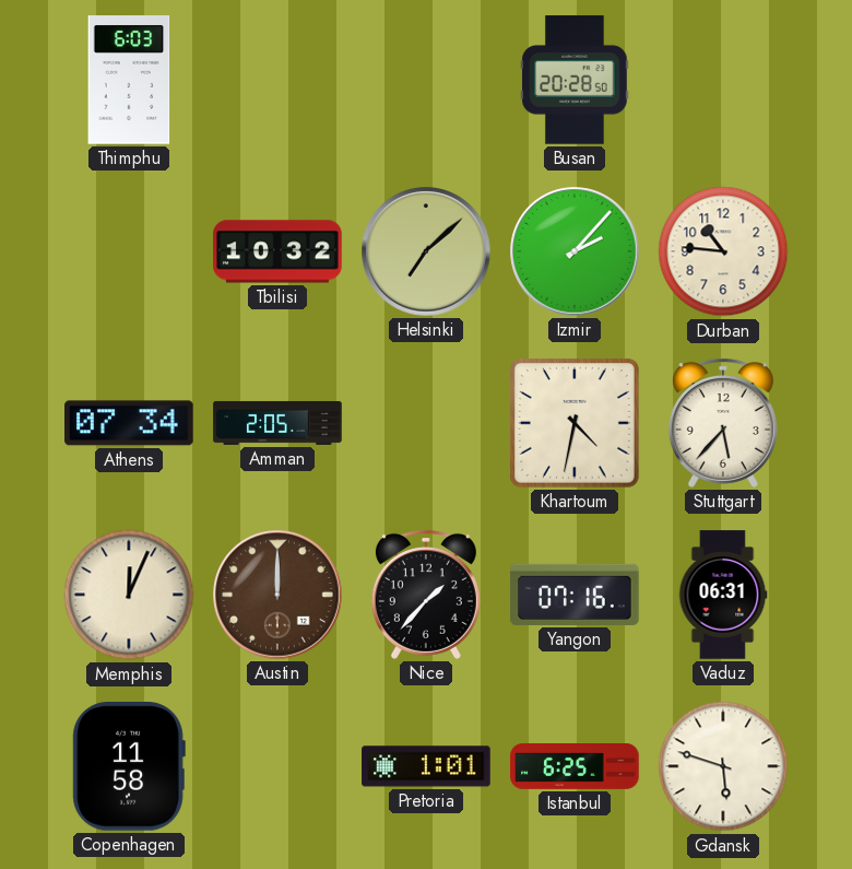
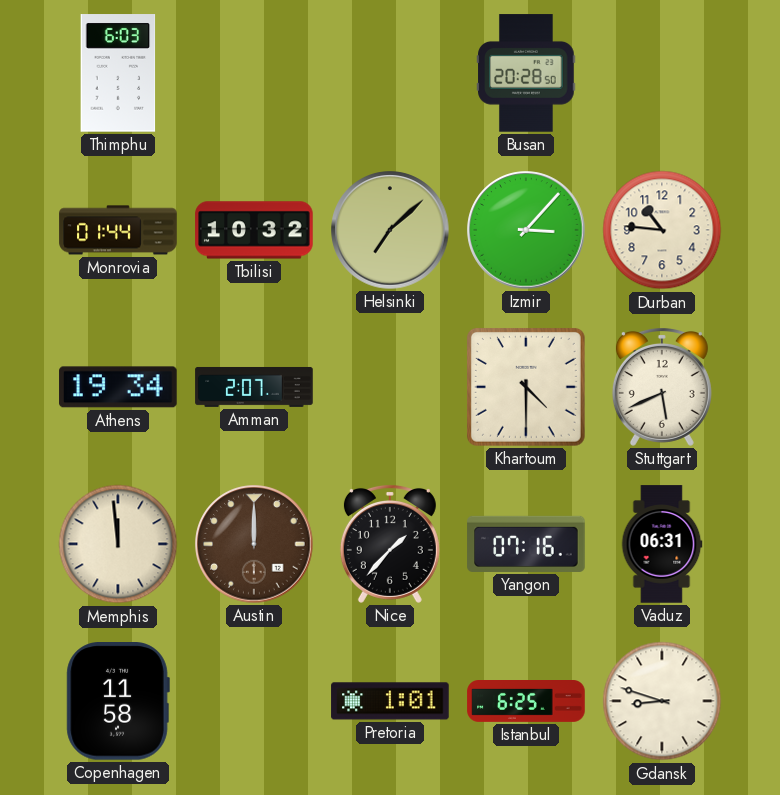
Monrovia: none -> 01:44
Izmir: 2:07 -> 3:07
Athens: 07:34 -> 19:34
Amman: 2:05 -> 2:07
Khartoum: 4:32 -> 4:30
Stuttgart: 5:37 -> 5:41
Memphis: 12:04 -> 11:59
Gdansk: 5:48 -> 8:48
